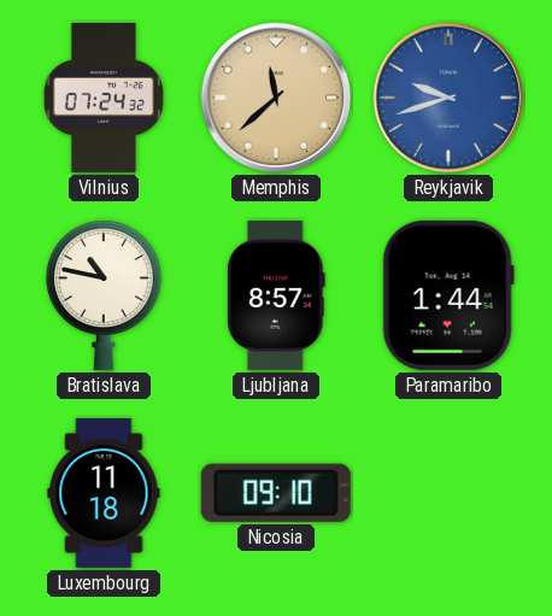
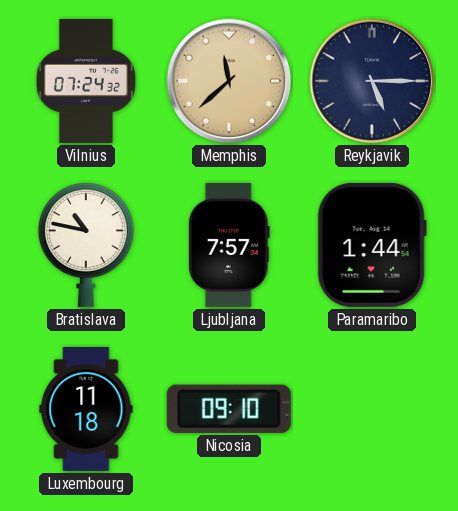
Reykjavik: 9:42 -> 5:15
Reykjavik dial: blue -> navy
Ljubljana: 8:57 -> 7:57
